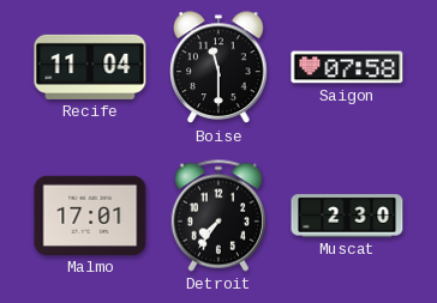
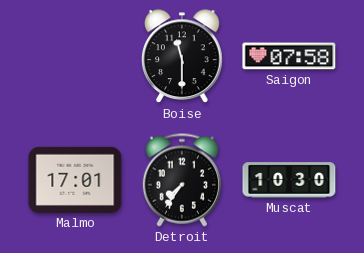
Recife: 11:04 -> none
Muscat: 2:30 -> 10:30
